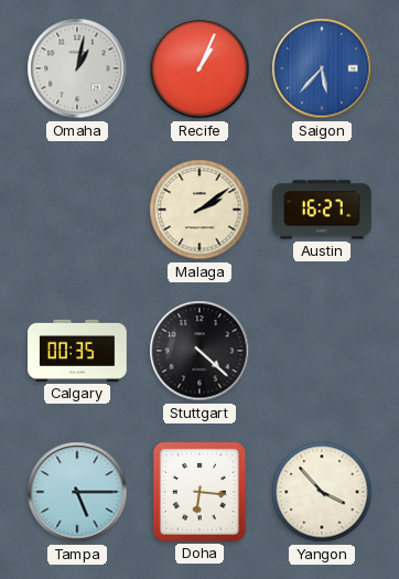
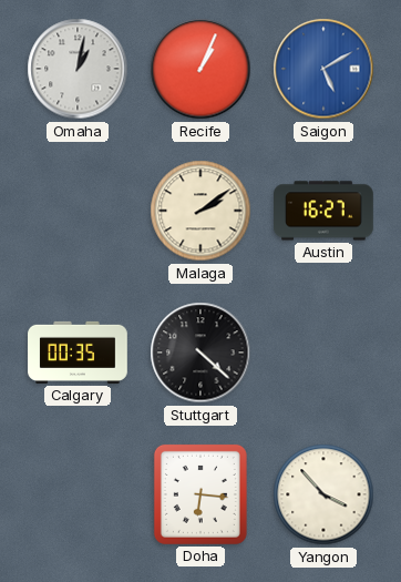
Saigon: 5:37 -> 5:10
Tampa: 5:15 -> none
